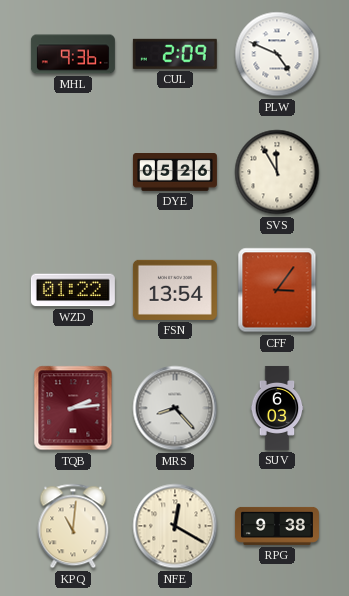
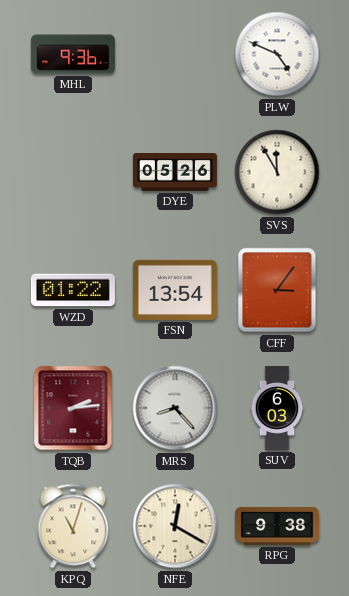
CUL: 2:09 -> none
KPQ: 11:01 -> 11:03
